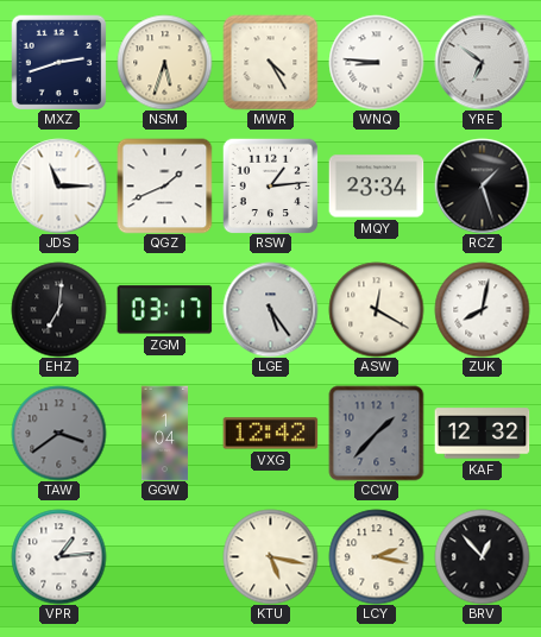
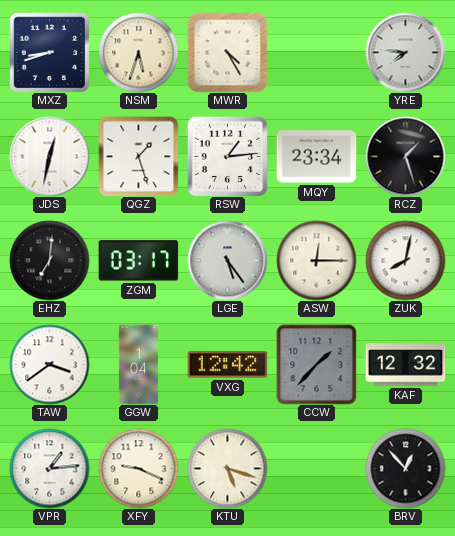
MXZ: 2:42 -> 8:42
WNQ: 8:46 -> none
YRE: 6:51 -> 7:46
JDS: 11:15 -> 12:32
QGZ: 1:41 -> 1:27
ASW: 12:20 -> 12:15
TAW dial: grey -> white
XFY: none -> 9:19
KTU: 5:17 -> 5:18
LCY: 2:17 -> none
